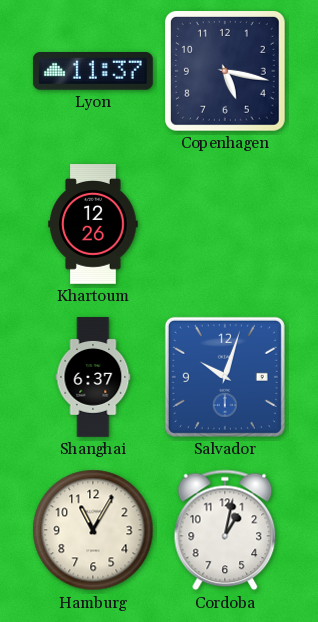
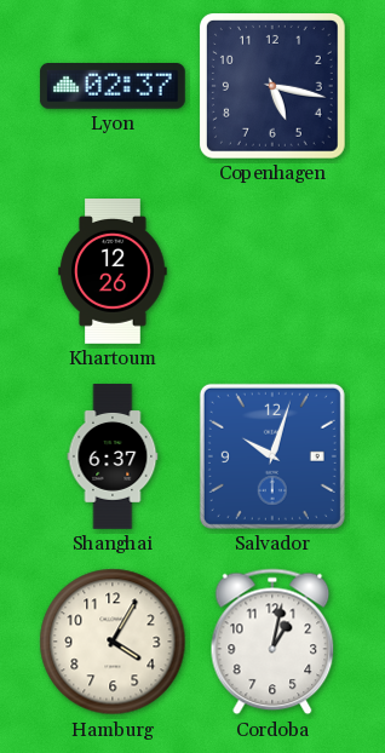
Lyon: 11:37 -> 02:37
Hamburg: 11:05 -> 4:05
